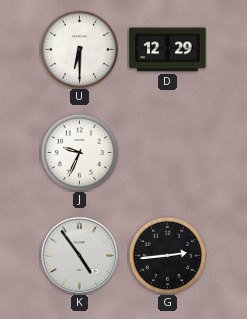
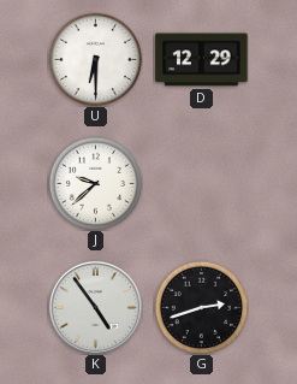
J: 9:34 -> 9:38
G: 2:44 -> 2:42
